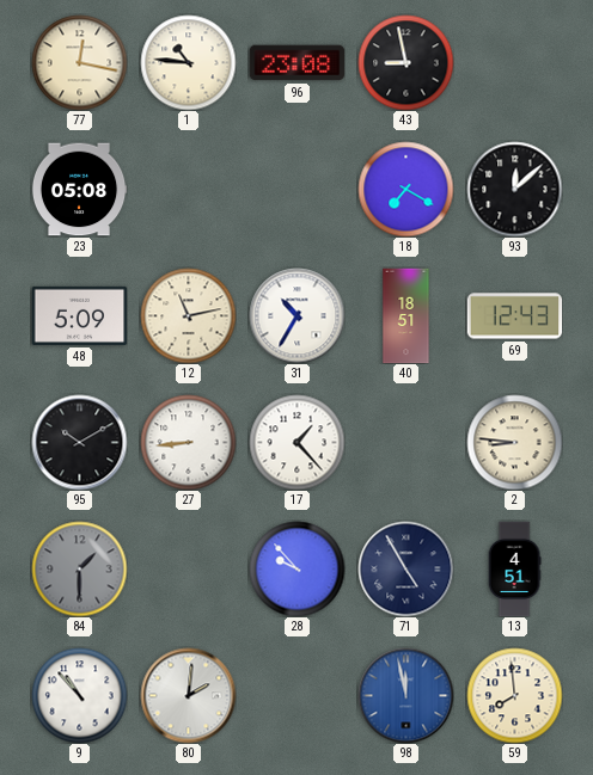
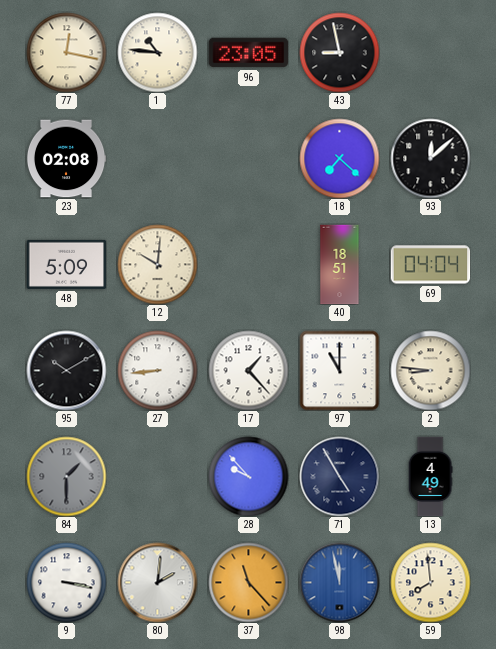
96: 23:08 -> 23:05
23: 05:08 -> 02:08
18: 7:20 -> 7:22
12: 11:13 -> 10:01
31: 10:35 -> none
69: 12:43 -> 04:04
97: none -> 11:00
13: 4:51 -> 4:49
9: 10:53 -> 3:17
37: none -> 11:23
